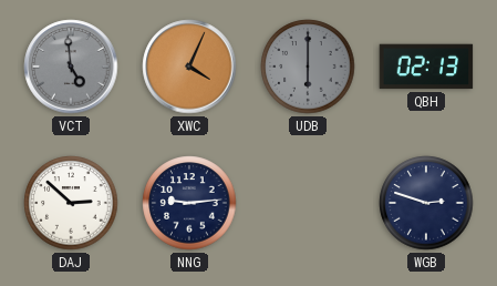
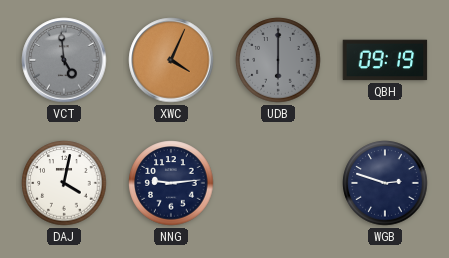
QBH: 02:13 -> 09:19
DAJ: 2:52 -> 4:02
